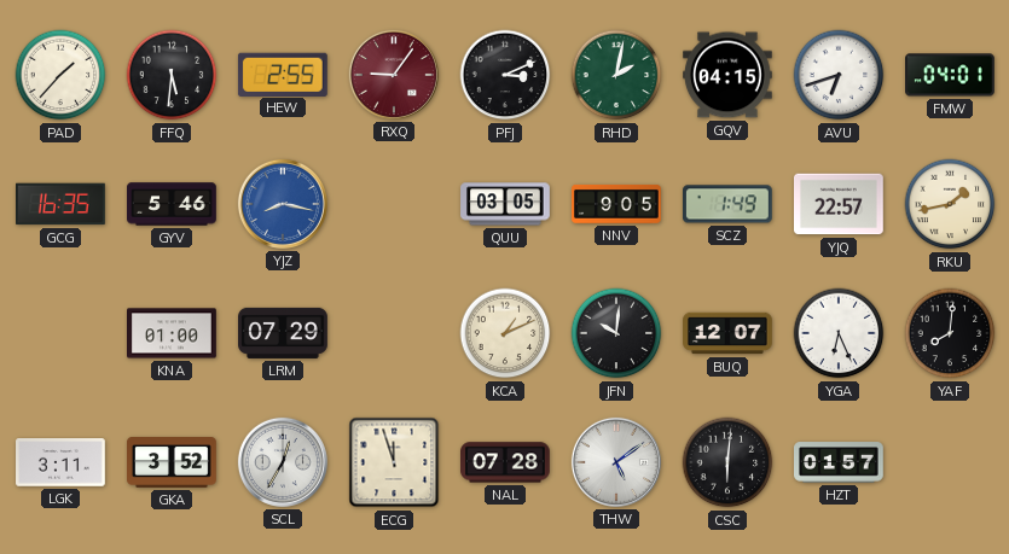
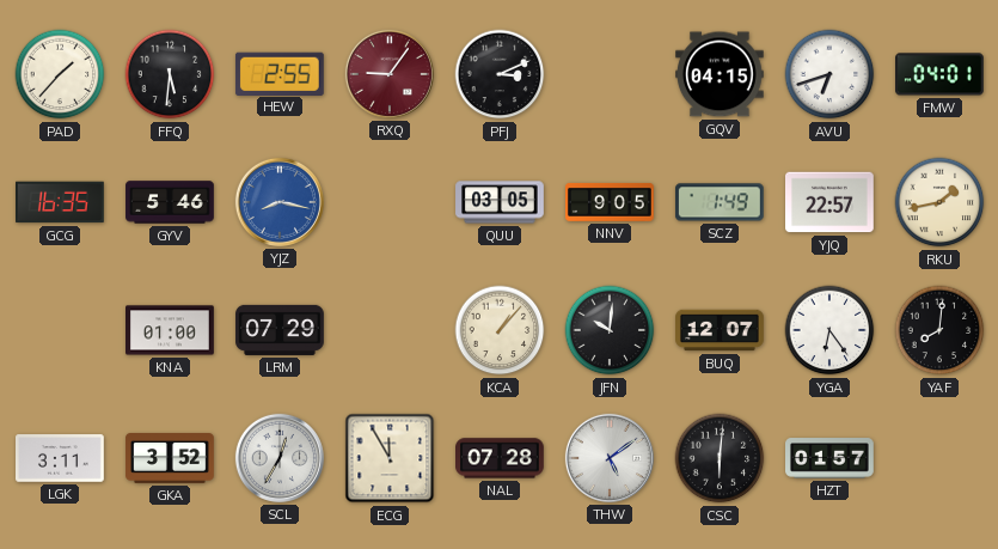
RHD: 2:02 -> none
KCA: 1:11 -> 1:07
YGA: 6:26 -> 6:24
ECG: 11:57 -> 11:55
